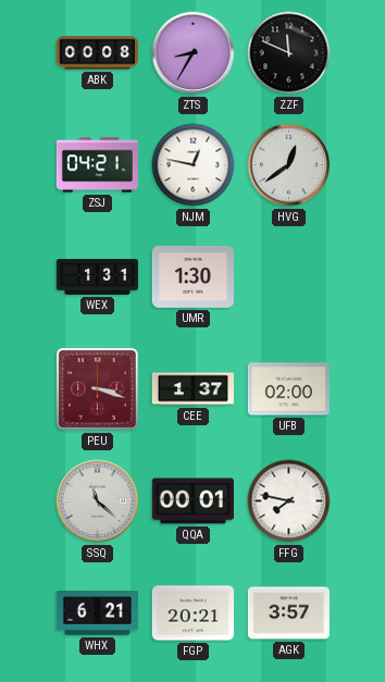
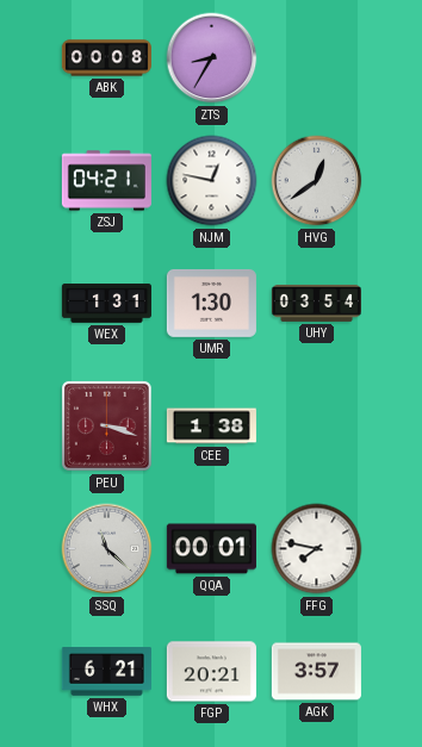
ZZF: 11:49 -> none
UHY: none -> 03:54
CEE: 1:37 -> 1:38
UFB: 02:00 -> none
